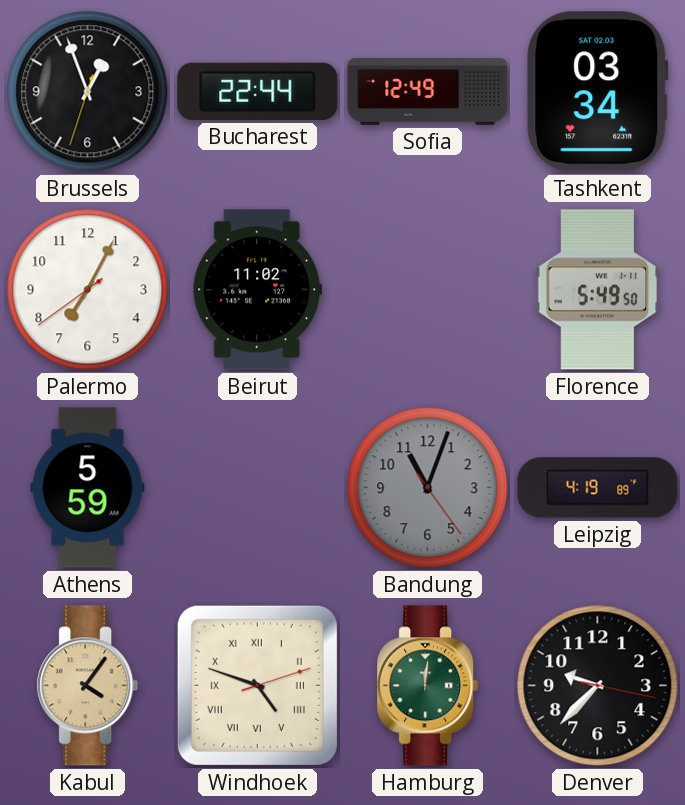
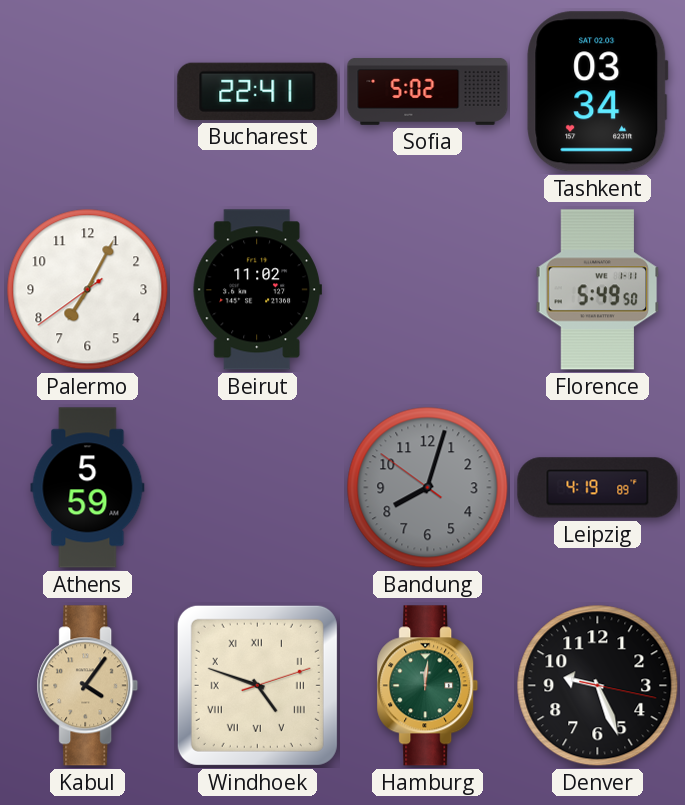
Brussels: 12:56 -> none
Bucharest: 22:44 -> 22:41
Sofia: 12:49 -> 5:02
Bandung: 11:03 -> 8:02
Denver: 9:37 -> 9:26
